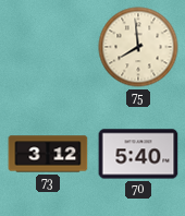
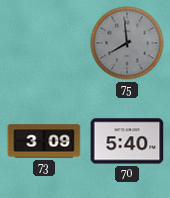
75 dial: cream -> grey
73: 3:12 -> 3:09
